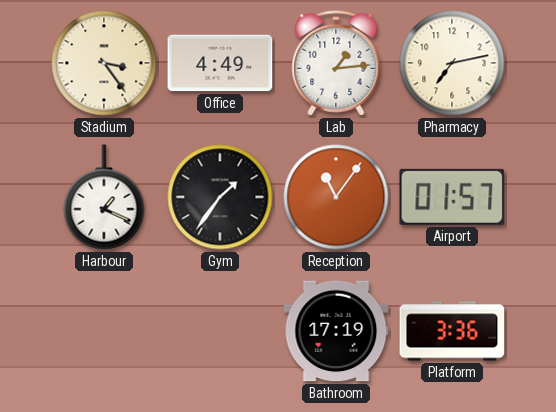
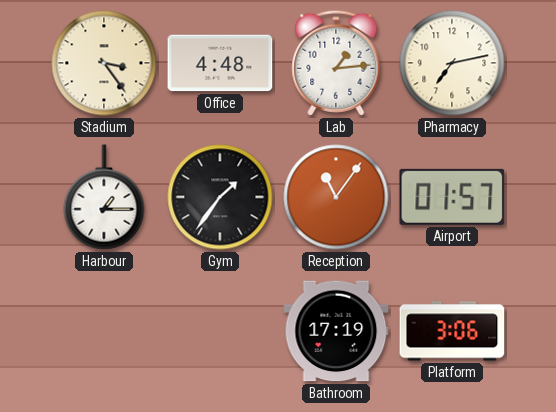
Office: 4:49 -> 4:48
Harbour: 1:19 -> 1:15
Platform: 3:36 -> 3:06
